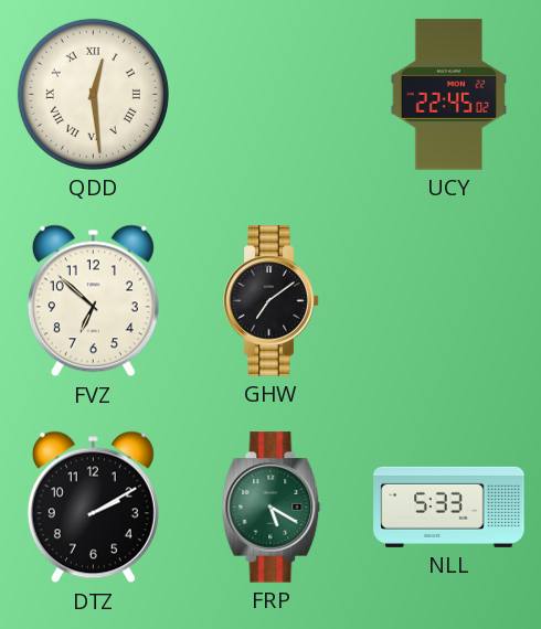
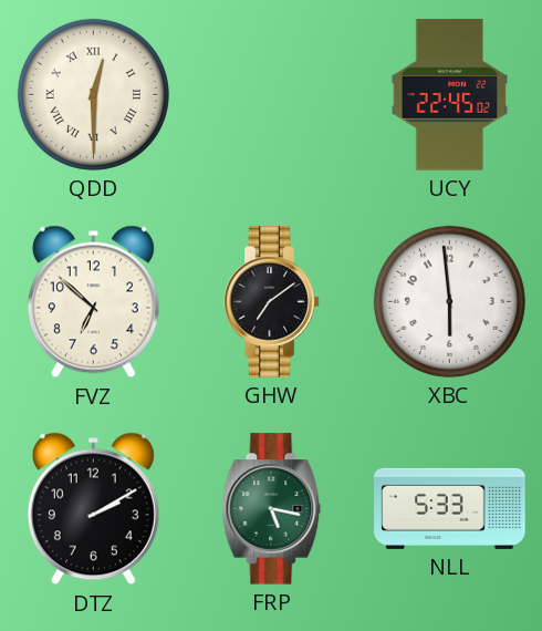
QDD: 12:29 -> 12:30
XBC: none -> 5:59
FRP: 5:20 -> 5:17
